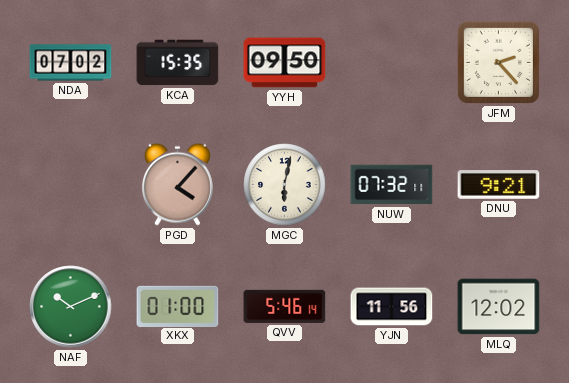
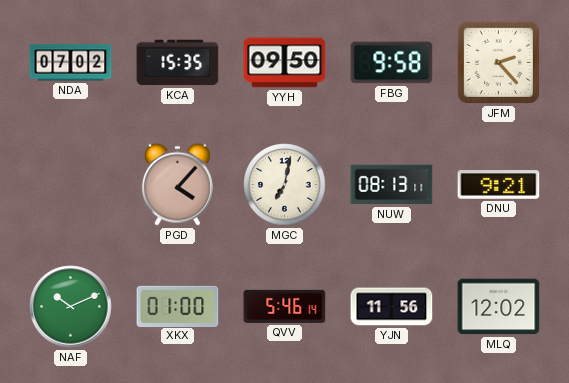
FBG: none -> 9:58
MGC: 6:02 -> 7:02
NUW: 07:32 -> 08:13
